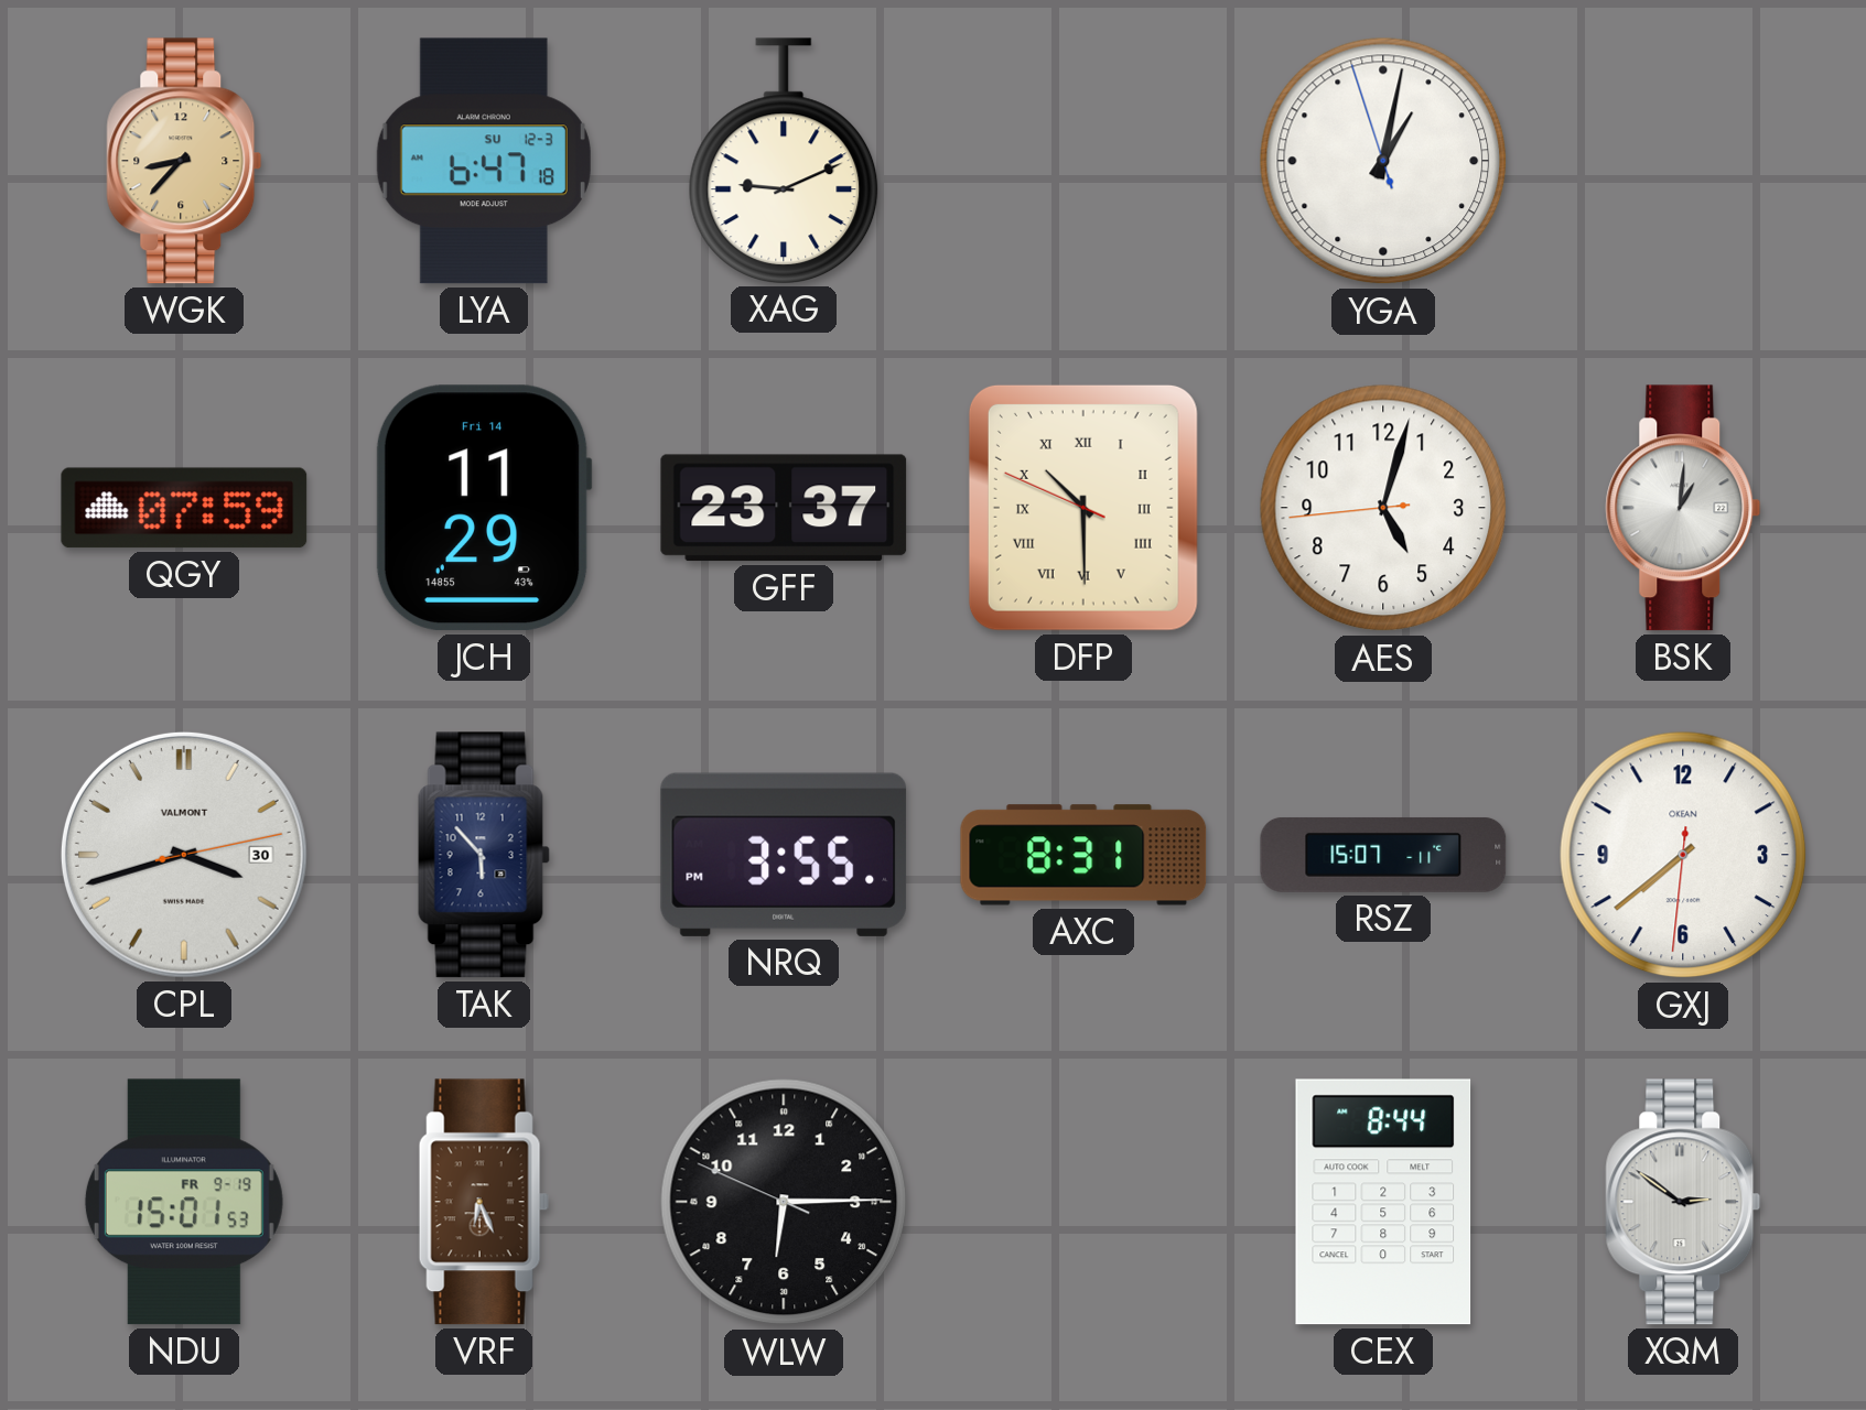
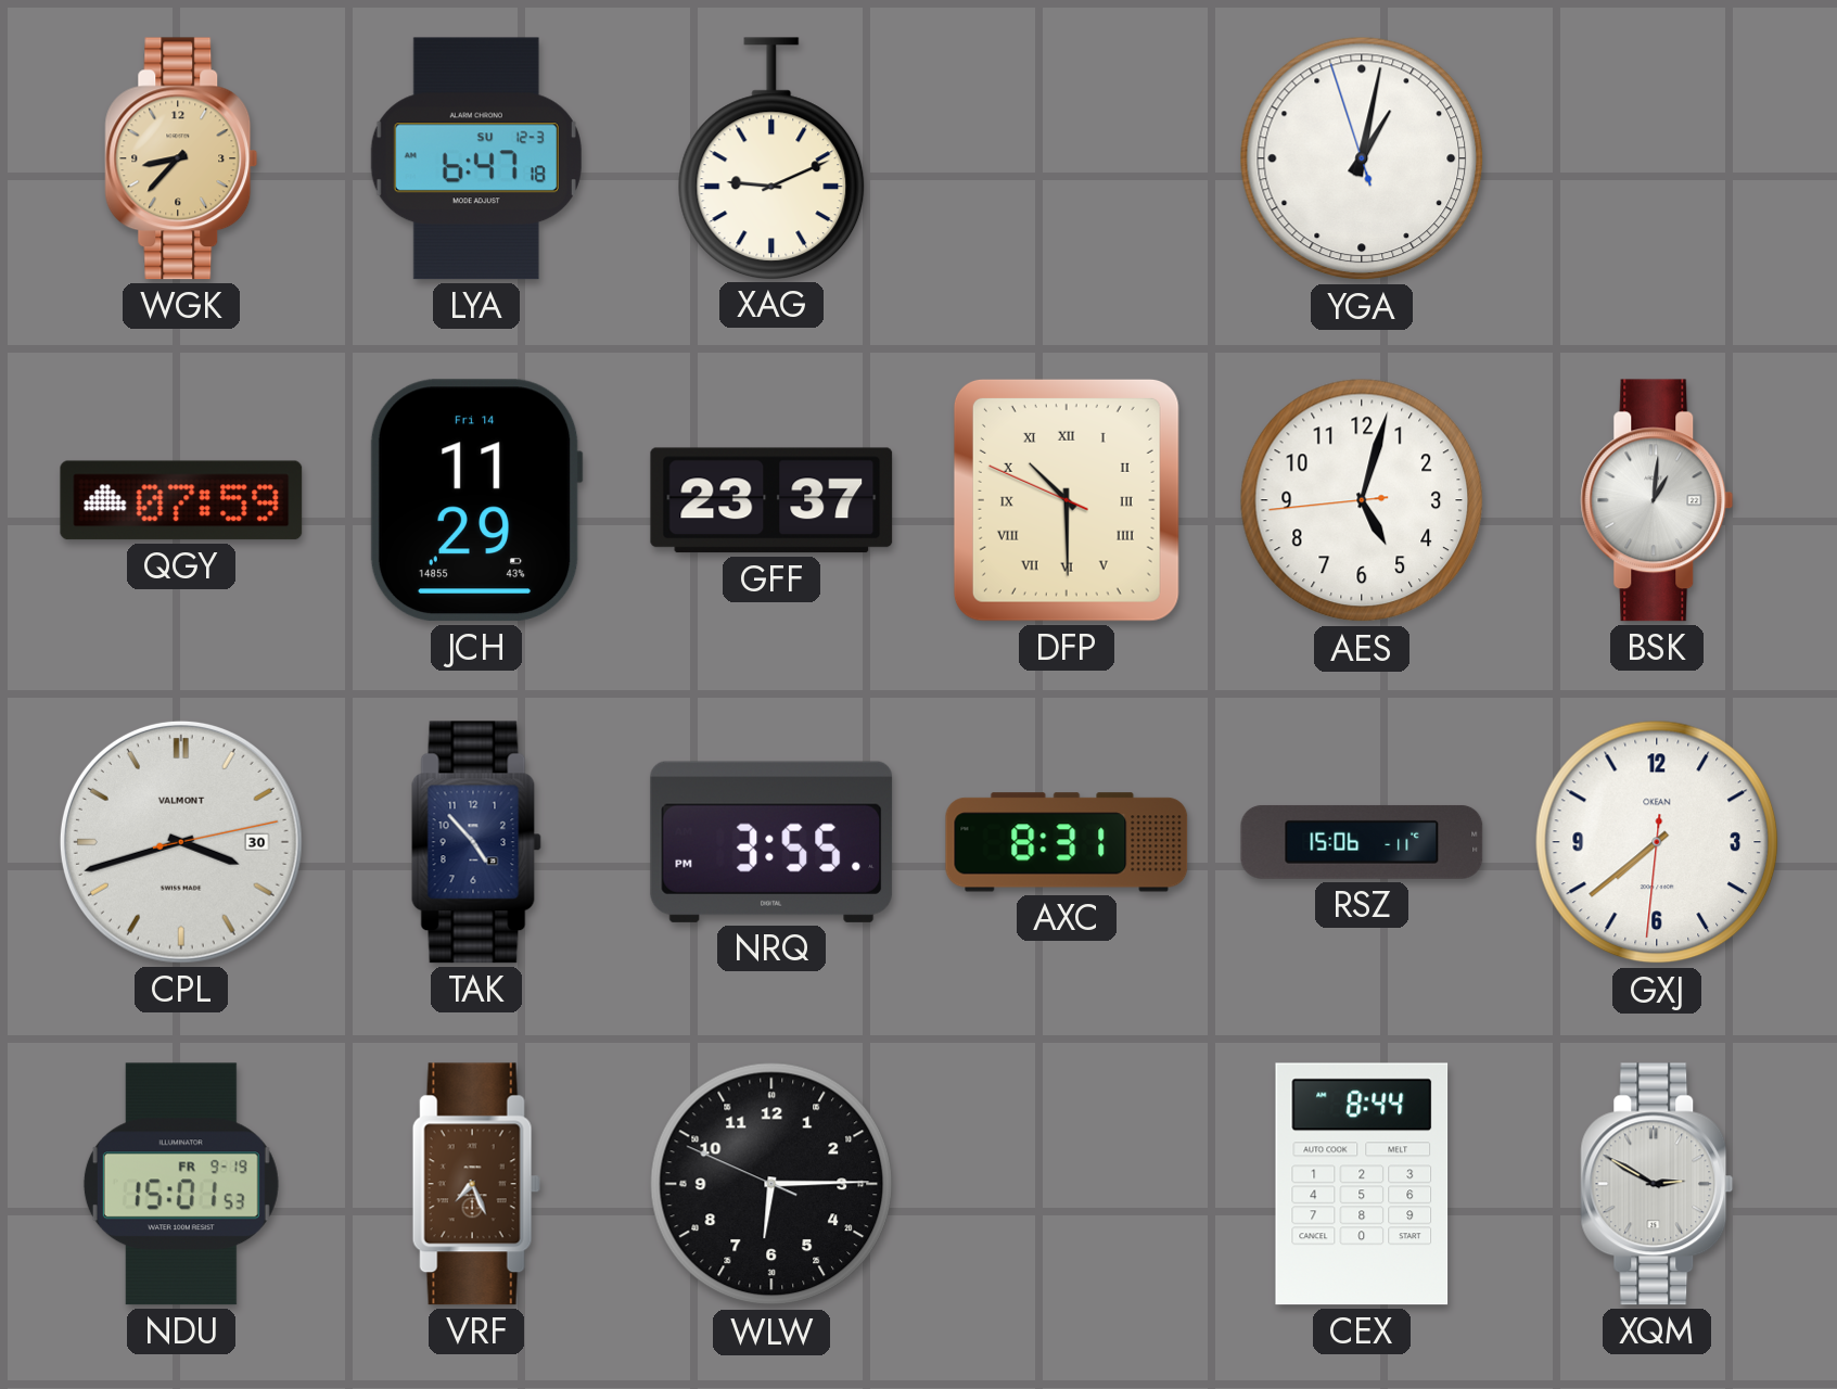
TAK: 5:53 -> 4:53
RSZ: 15:07 -> 15:06
VRF: 6:26 -> 7:26
XQM: 2:51 -> 2:50
